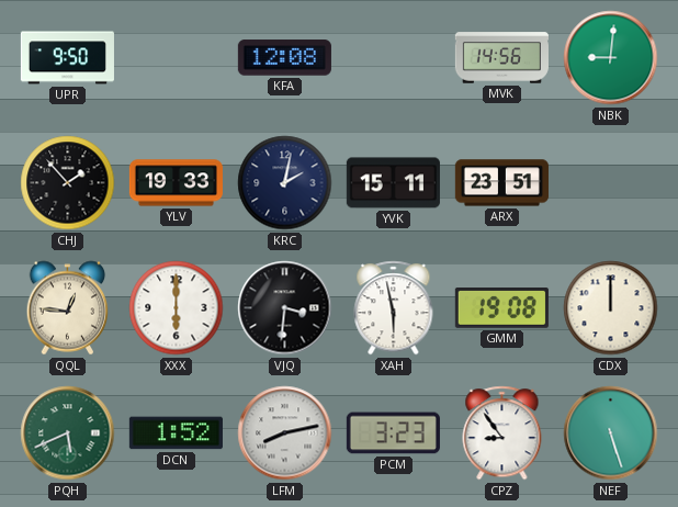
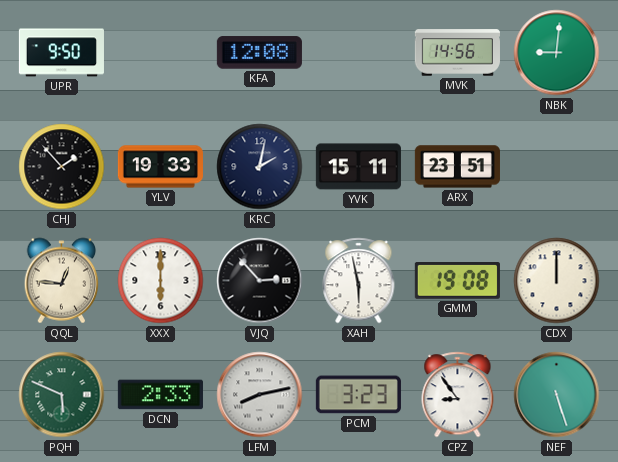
VJQ: 3:31 -> 2:53
PQH: 5:41 -> 5:49
DCN: 1:52 -> 2:33
